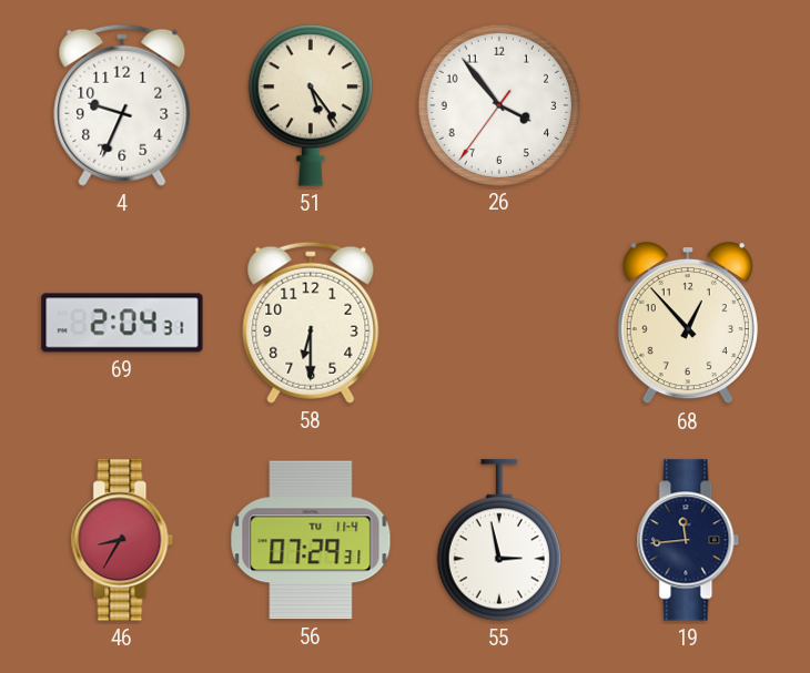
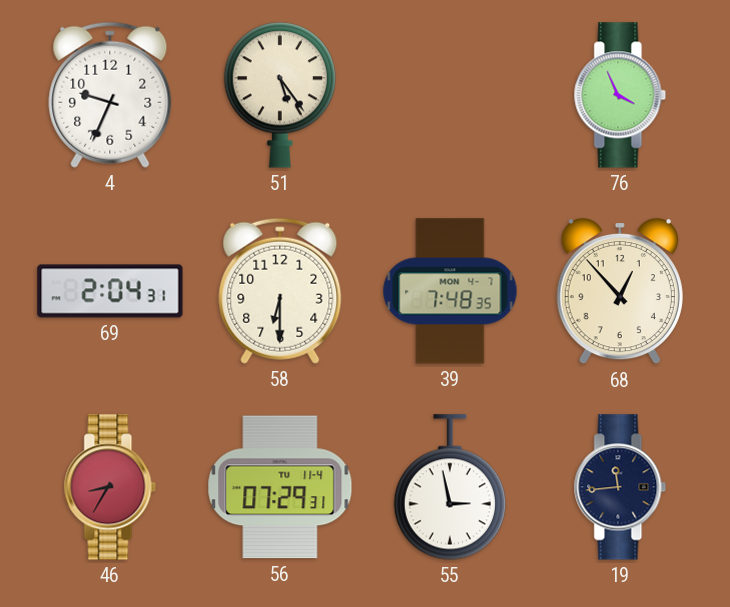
26: 3:53 -> none
76: none -> 3:56
39: none -> 7:48
